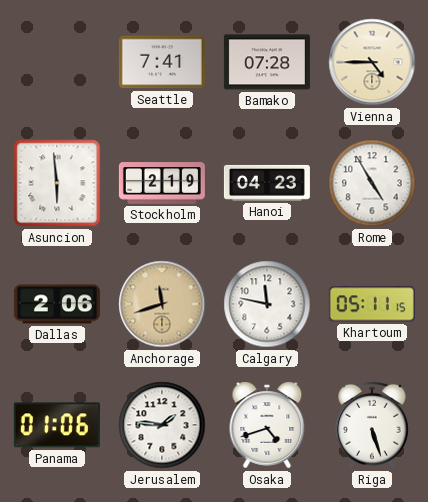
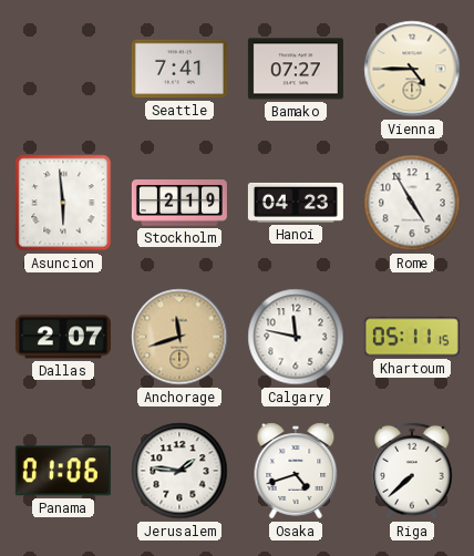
Bamako: 07:28 -> 07:27
Dallas: 2:06 -> 2:07
Riga: 5:27 -> 7:38
